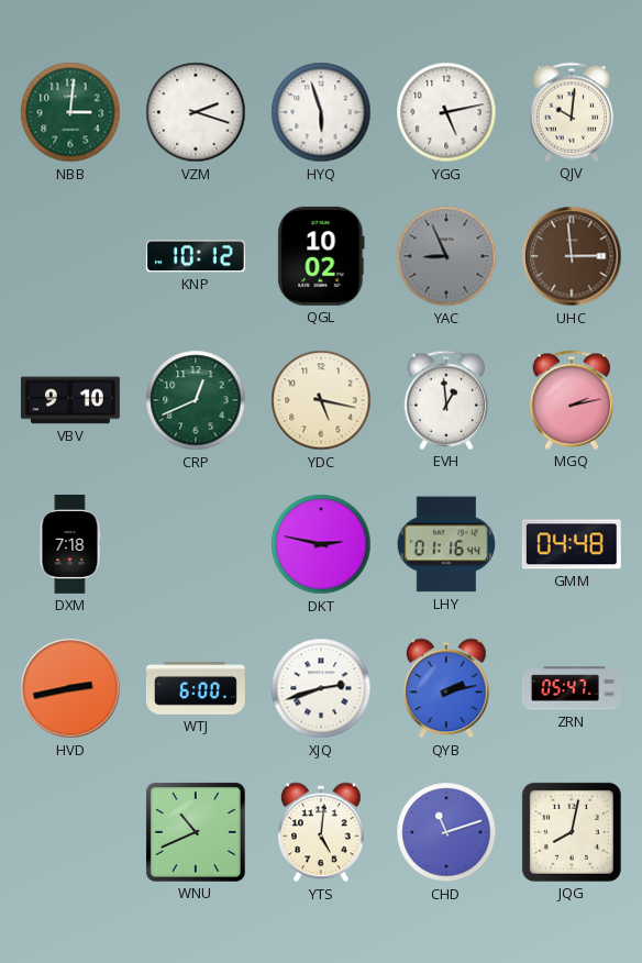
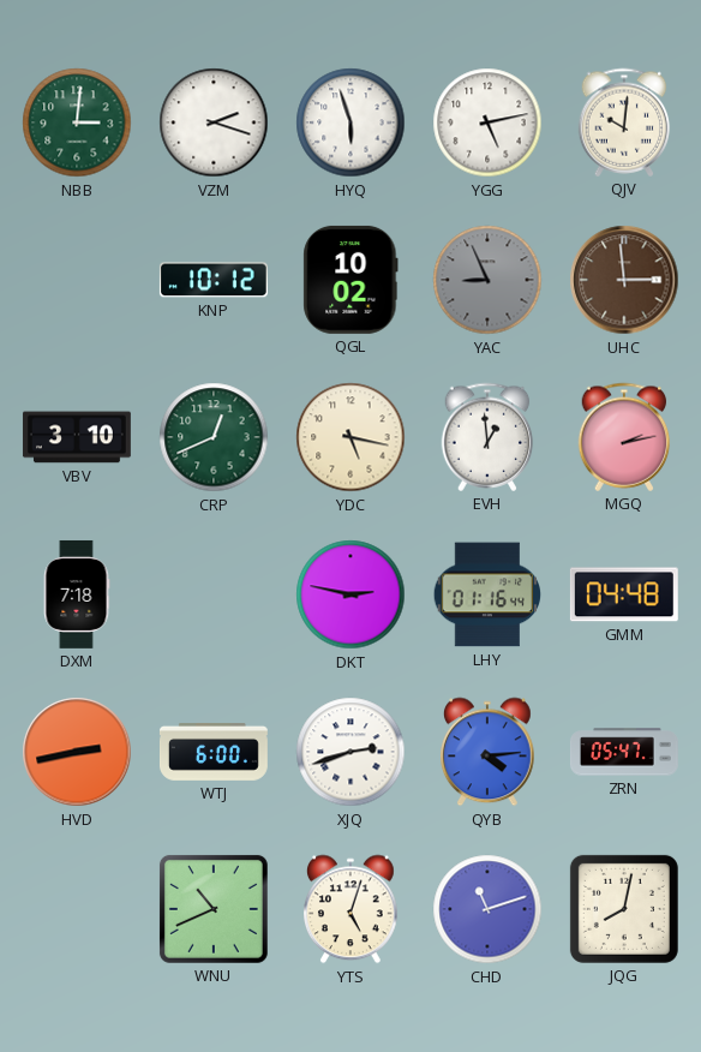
VBV: 9:10 -> 3:10
QYB: 2:13 -> 4:14
YTS: 5:01 -> 5:03
